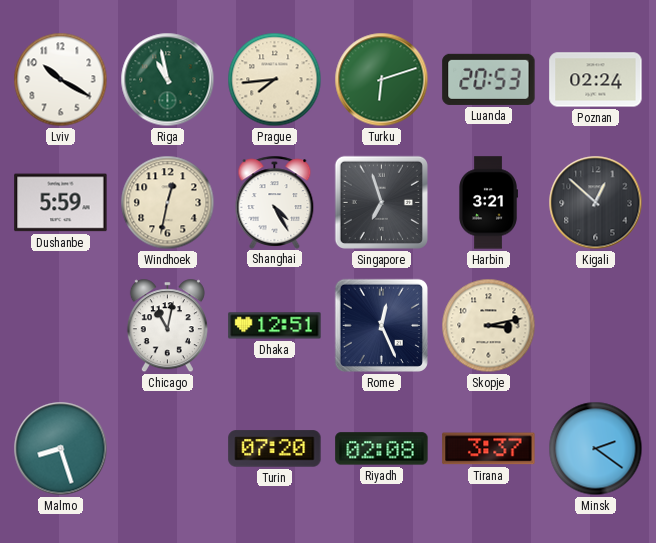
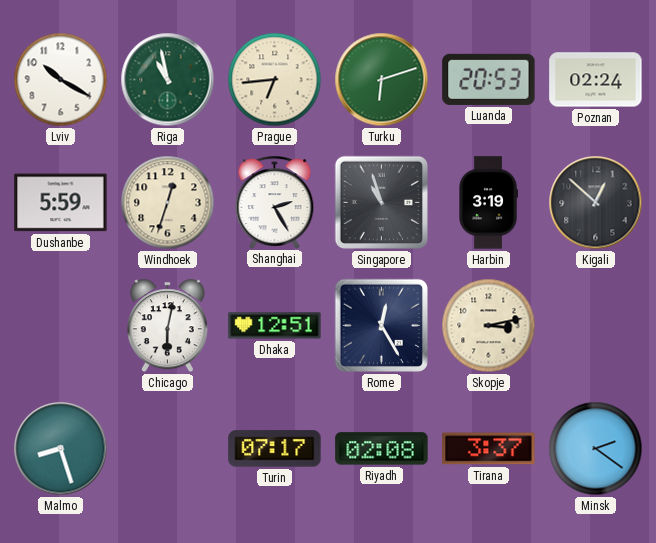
Prague: 7:44 -> 6:44
Windhoek: 12:32 -> 12:33
Shanghai: 4:25 -> 2:25
Singapore: 6:57 -> 10:57
Harbin: 3:21 -> 3:19
Chicago: 11:02 -> 6:02
Rome: 12:26 -> 12:25
Turin: 07:20 -> 07:17
